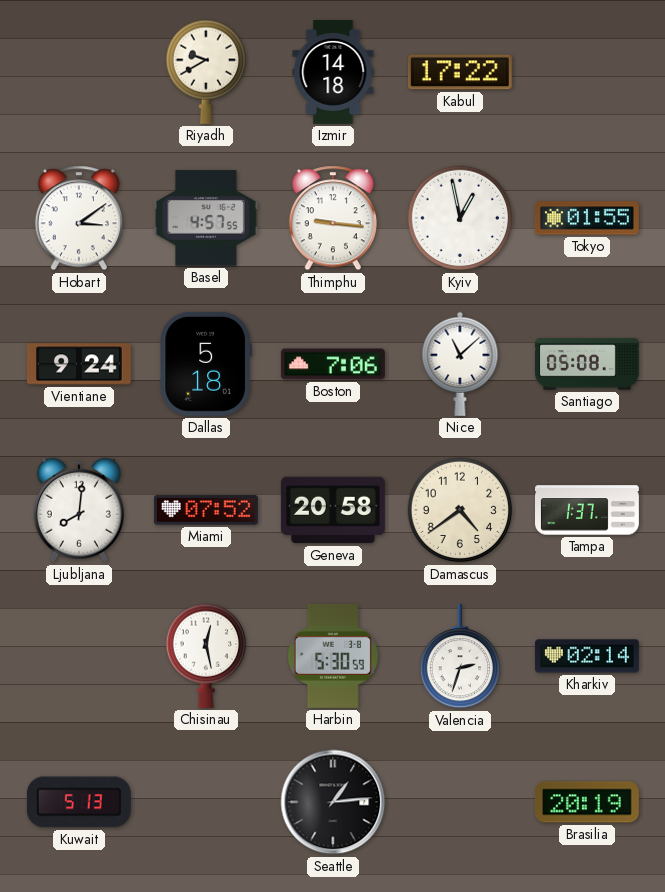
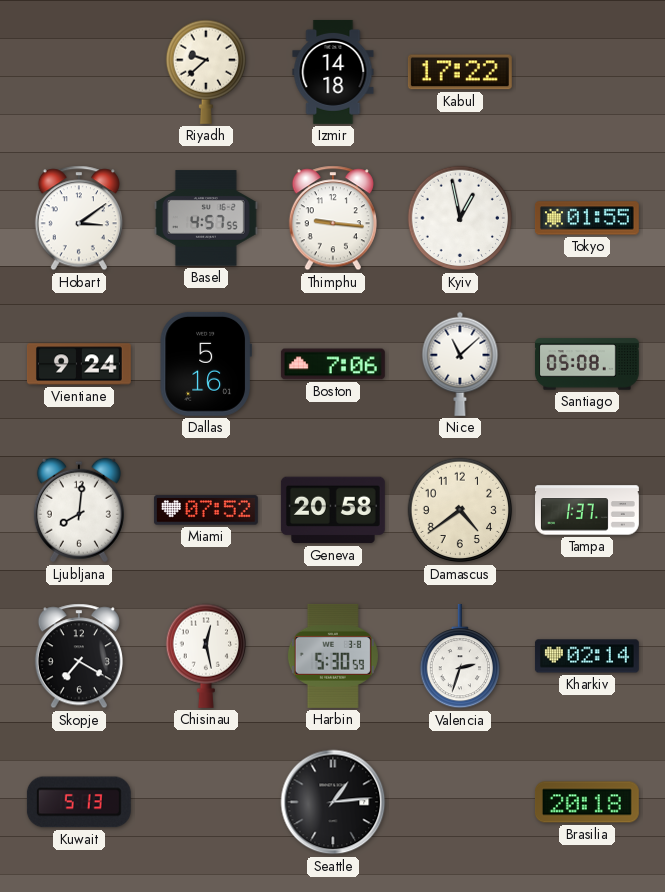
Riyadh: 9:40 -> 9:38
Dallas: 5:18 -> 5:16
Skopje: none -> 7:20
Brasilia: 20:19 -> 20:18
